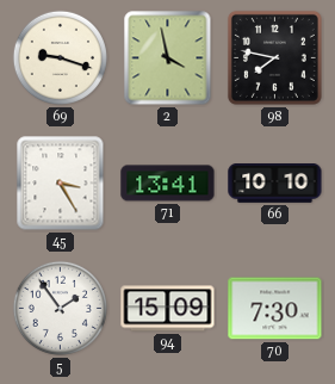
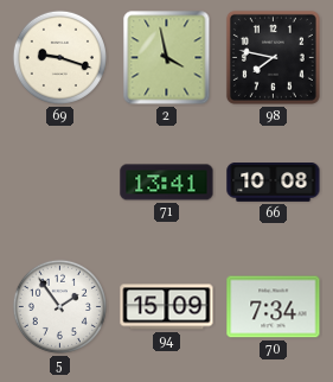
45: 3:25 -> none
66: 10:10 -> 10:08
70: 7:30 -> 7:34
